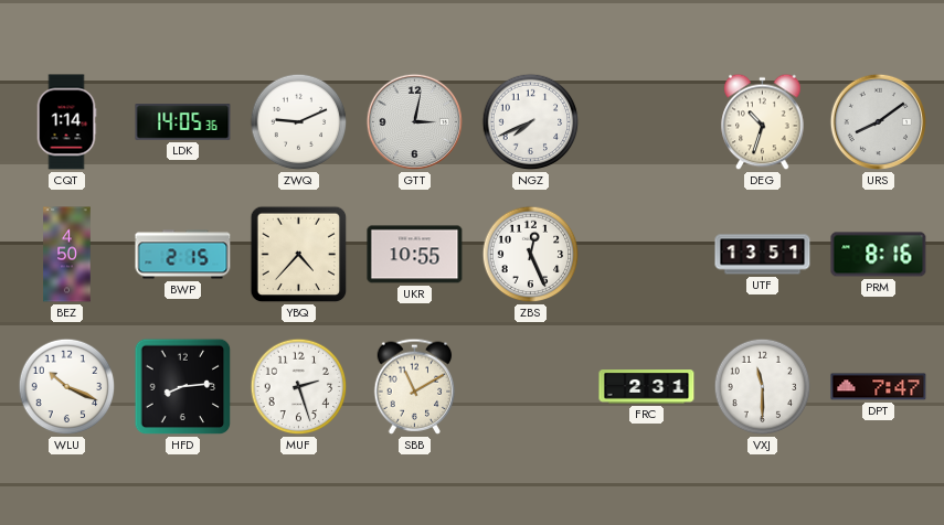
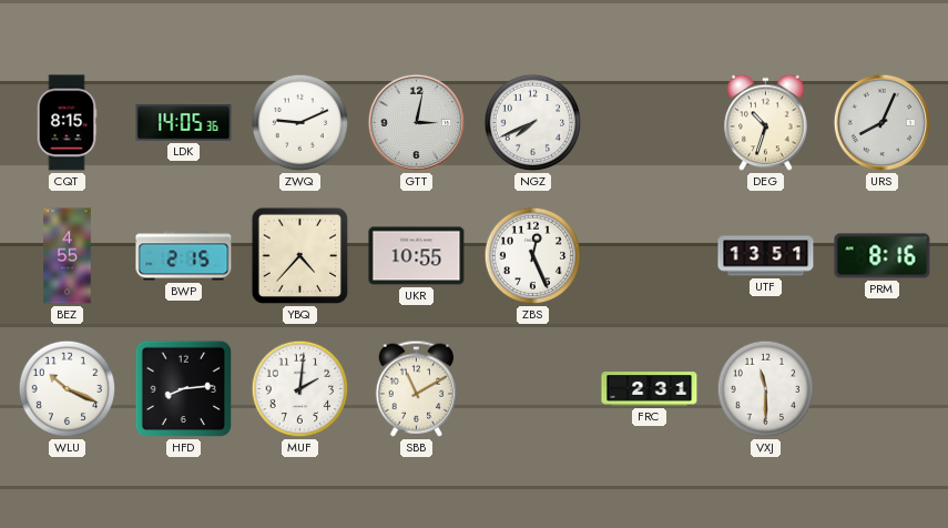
CQT: 1:14 -> 8:15
URS: 8:09 -> 8:04
BEZ: 4:50 -> 4:55
MUF: 2:27 -> 2:01
DPT: 7:47 -> none
